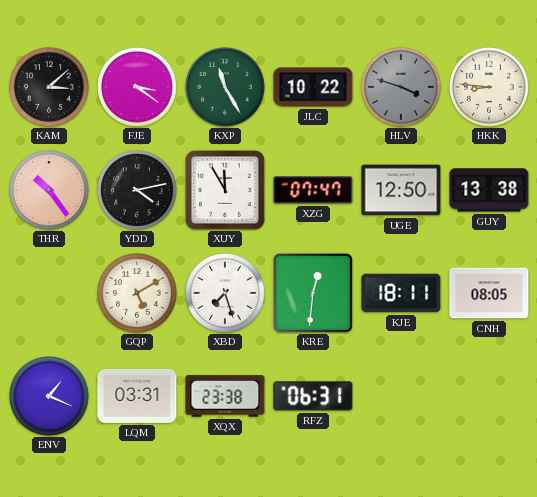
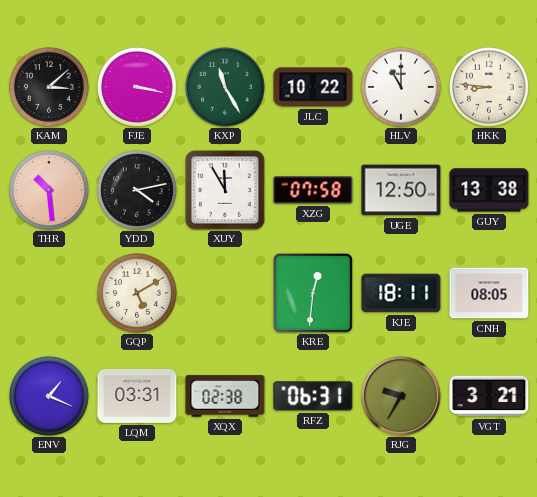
FJE: 3:21 -> 3:17
HLV: 3:48 -> 11:00
HLV dial: grey -> white
THR: 10:24 -> 10:29
XZG: 07:47 -> 07:58
XBD: 7:27 -> none
XQX: 23:38 -> 02:38
RJG: none -> 9:35
VGT: none -> 3:21
